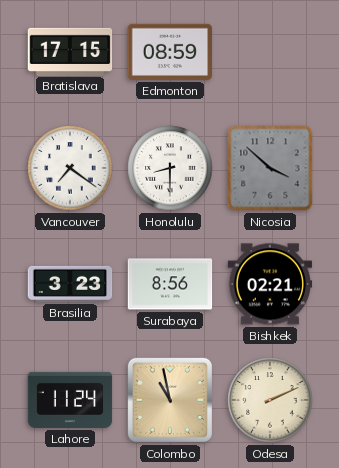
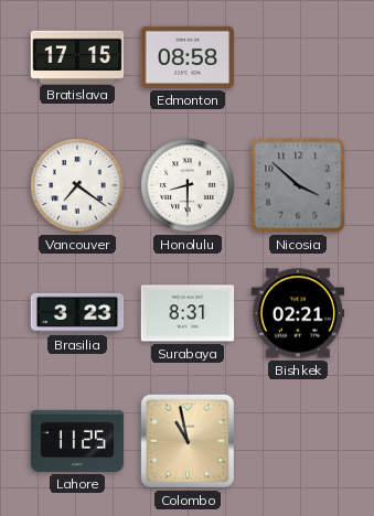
Edmonton: 08:59 -> 08:58
Surabaya: 8:56 -> 8:31
Lahore: 11:24 -> 11:25
Odesa: 2:11 -> none
